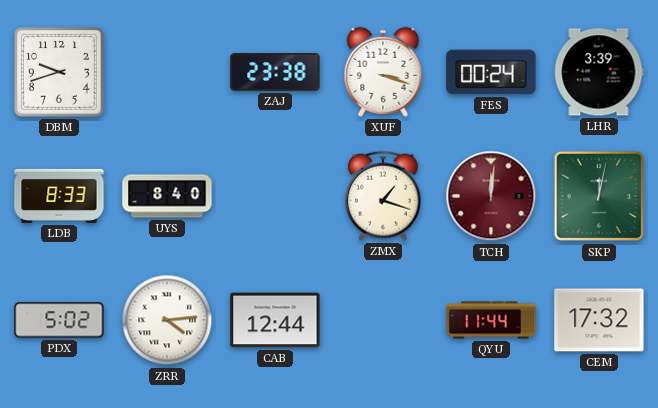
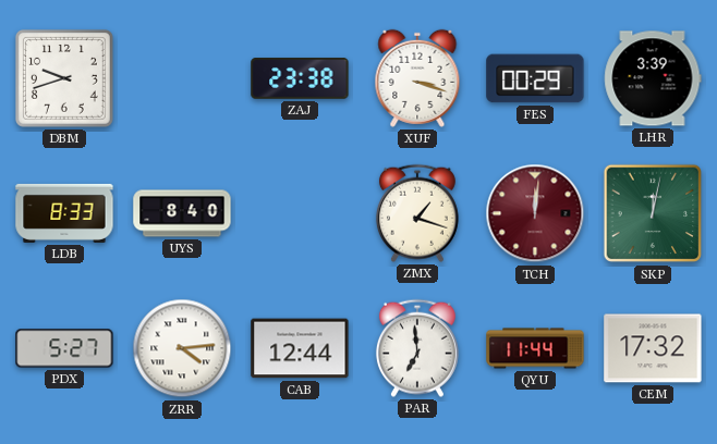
FES: 00:24 -> 00:29
PDX: 5:02 -> 5:27
PAR: none -> 6:59
